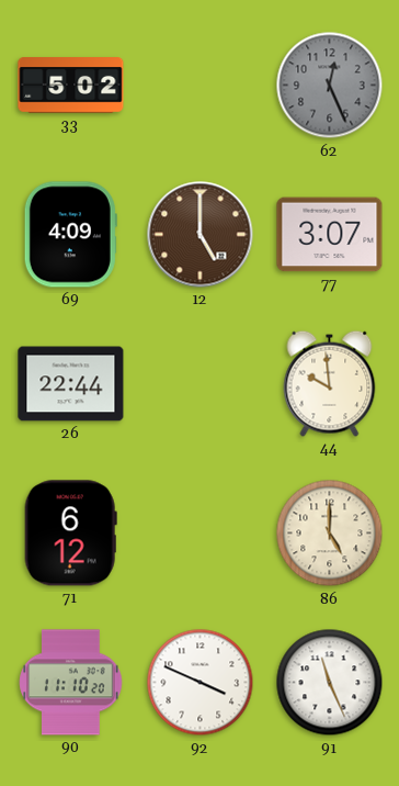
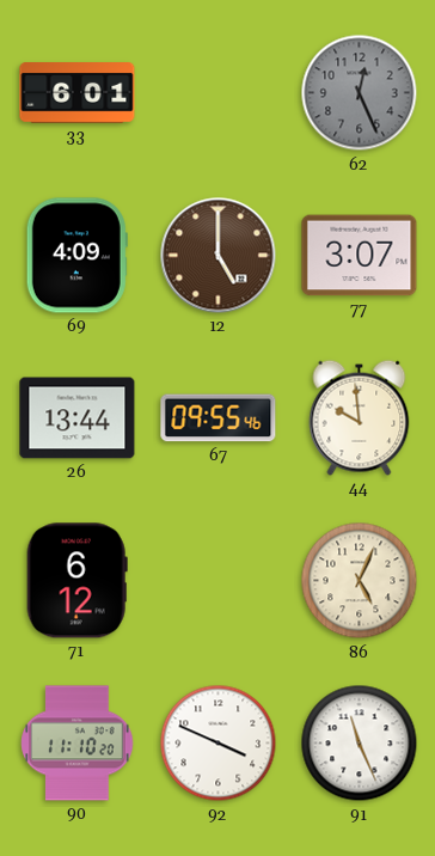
33: 5:02 -> 6:01
26: 22:44 -> 13:44
67: none -> 09:55
86: 5:00 -> 5:04
